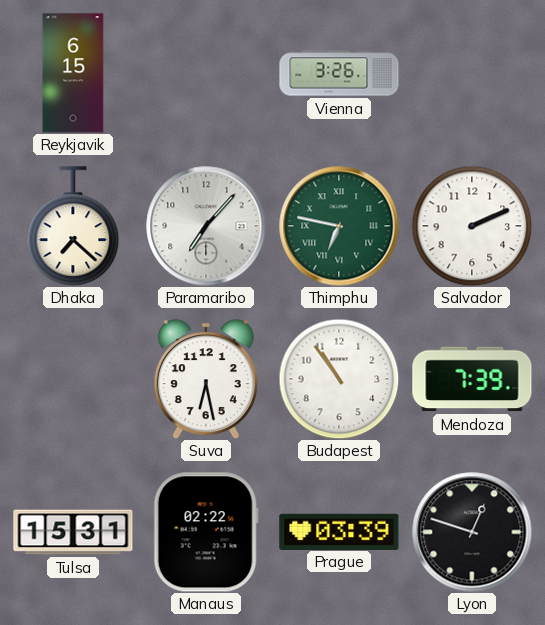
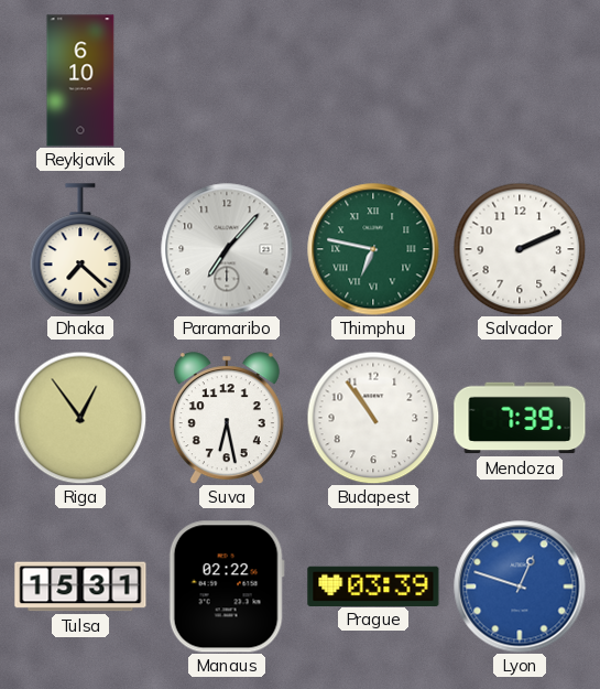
Reykjavik: 6:15 -> 6:10
Vienna: 3:26 -> none
Riga: none -> 12:54
Lyon dial: black -> blue
